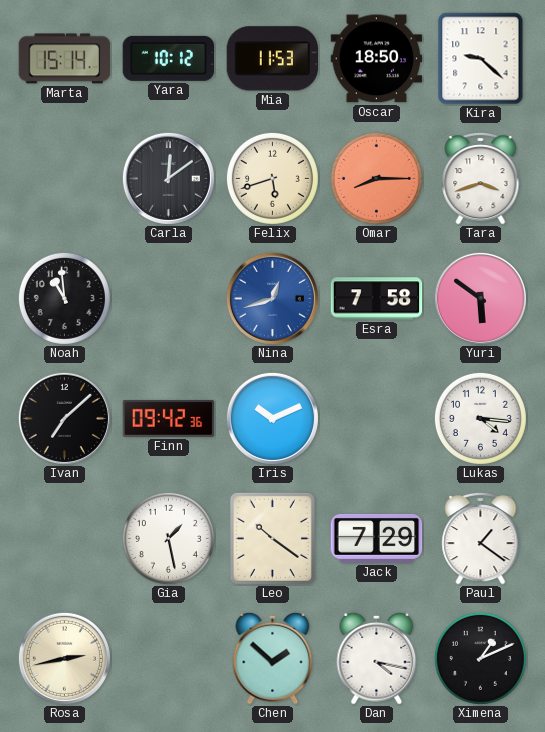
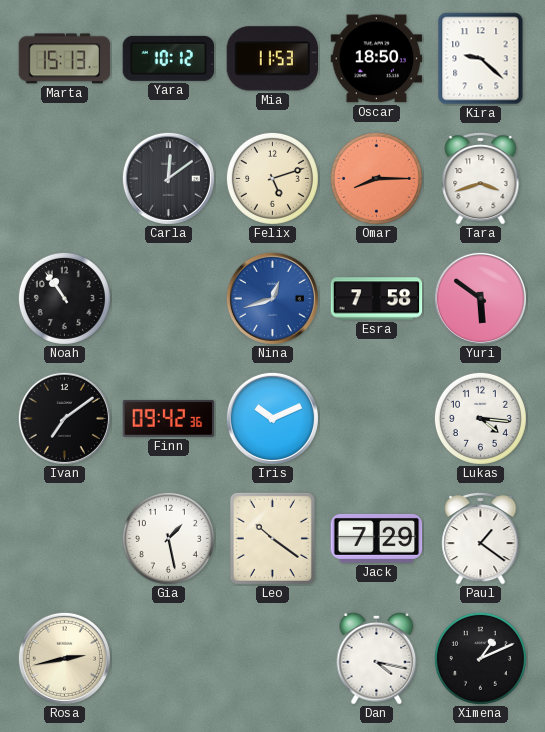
Marta: 15:14 -> 15:13
Felix: 5:42 -> 5:12
Noah: 10:59 -> 10:54
Ivan: 7:08 -> 7:09
Chen: 1:52 -> none
